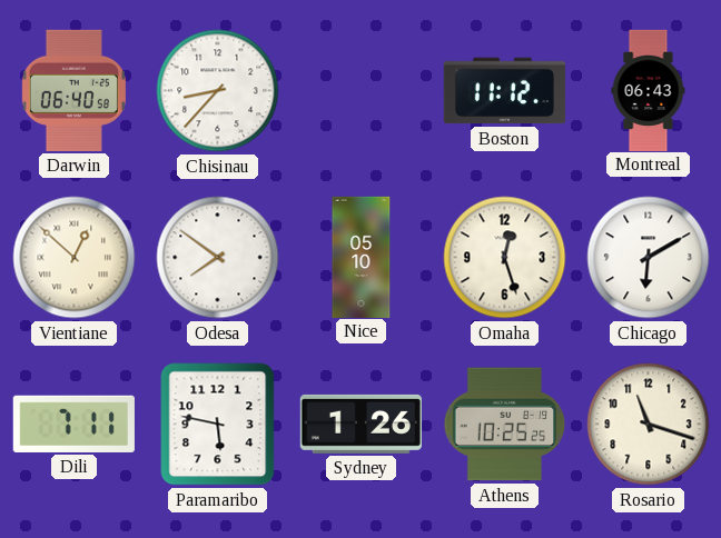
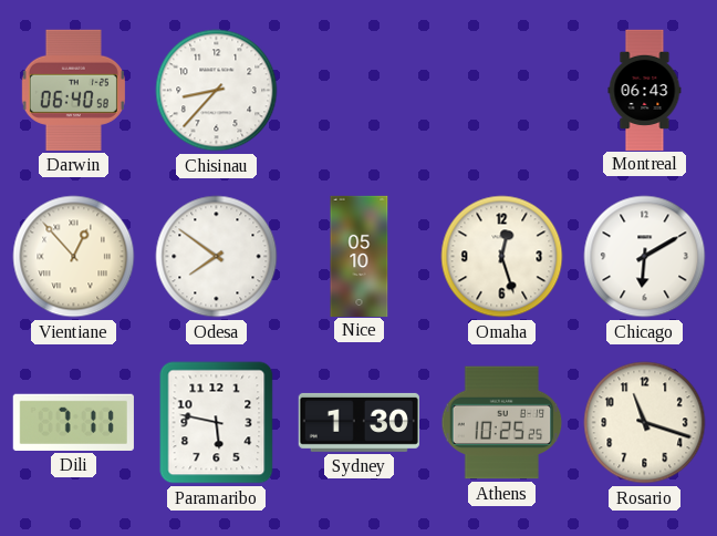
Boston: 11:12 -> none
Vientiane: 12:52 -> 12:53
Sydney: 1:26 -> 1:30
